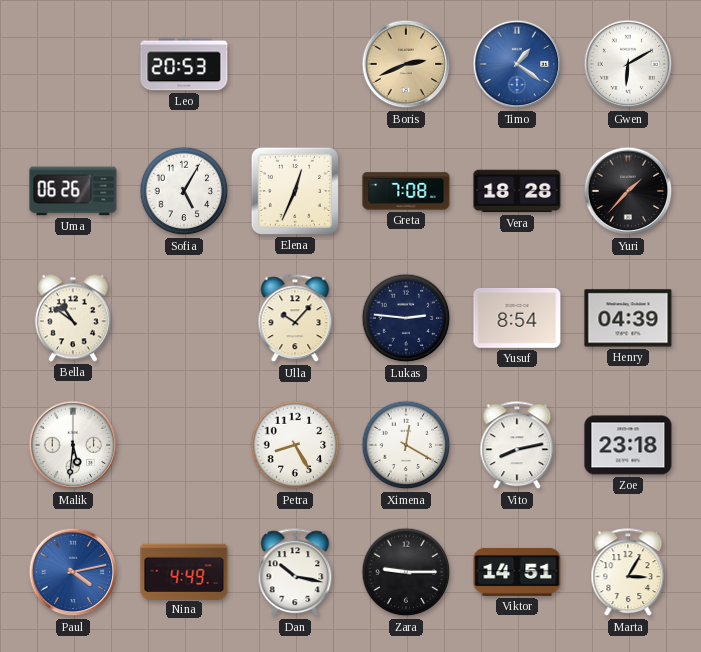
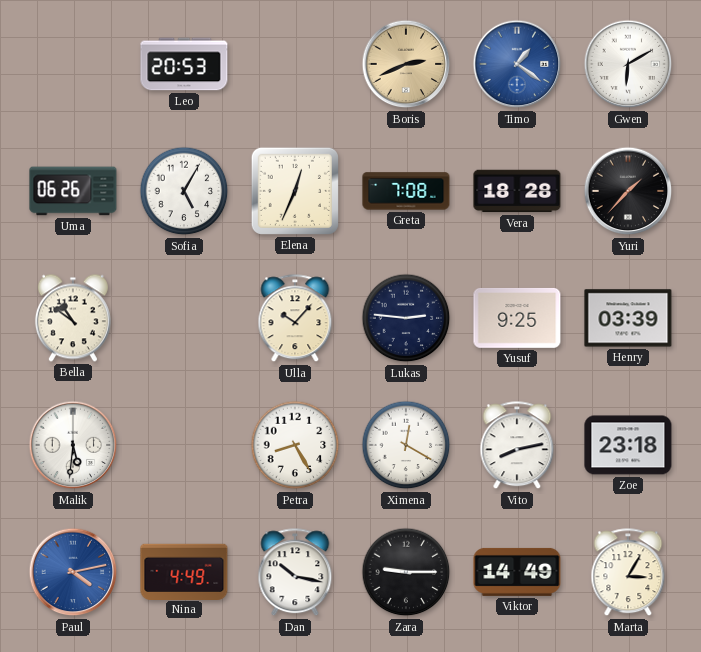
Yusuf: 8:54 -> 9:25
Henry: 04:39 -> 03:39
Viktor: 14:51 -> 14:49
